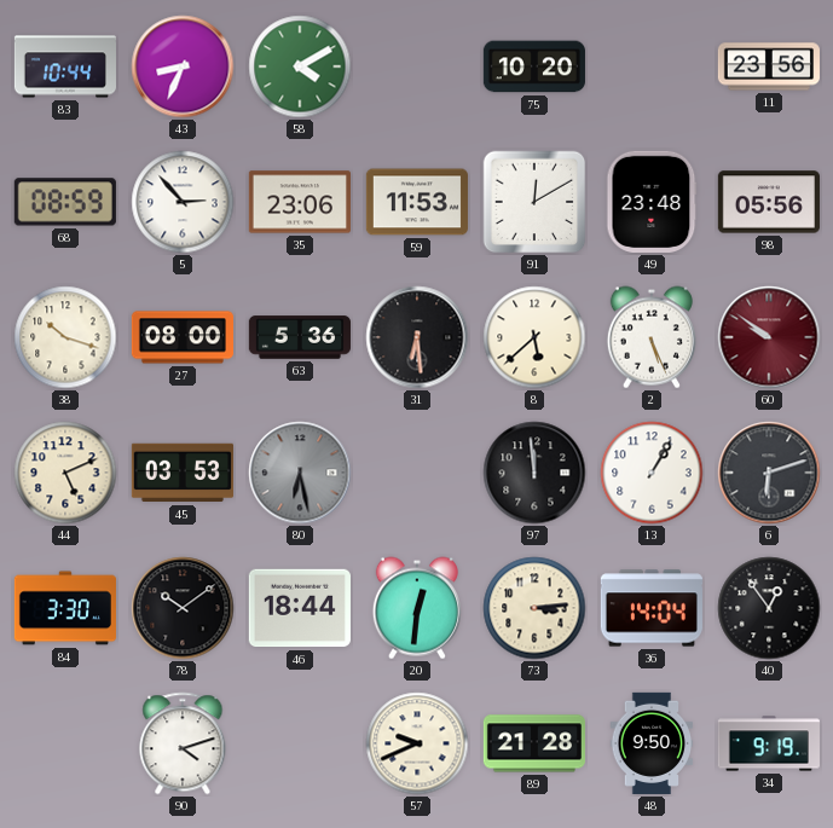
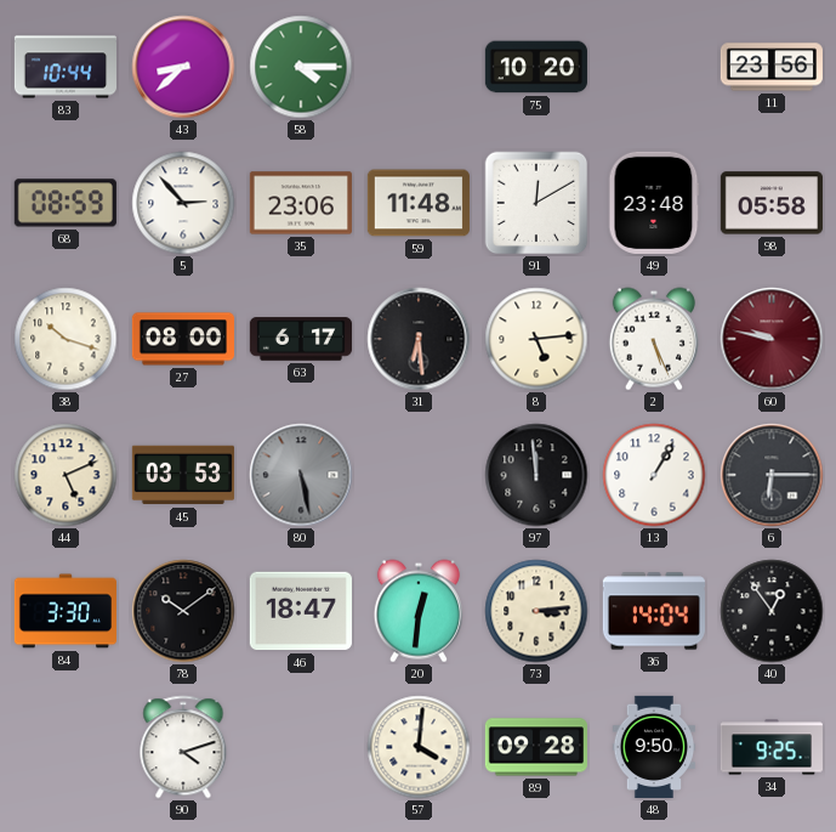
43: 8:34 -> 8:38
58: 4:10 -> 4:15
59: 11:53 -> 11:48
98: 05:56 -> 05:58
63: 5:36 -> 6:17
8: 5:38 -> 5:14
60: 9:51 -> 9:47
80: 6:28 -> 5:28
6: 6:12 -> 6:15
46: 18:44 -> 18:47
57: 9:41 -> 4:01
89: 21:28 -> 09:28
34: 9:19 -> 9:25
